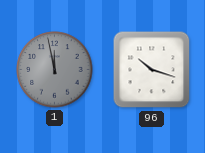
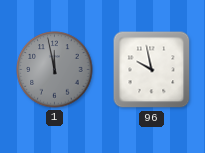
96: 10:18 -> 9:58
